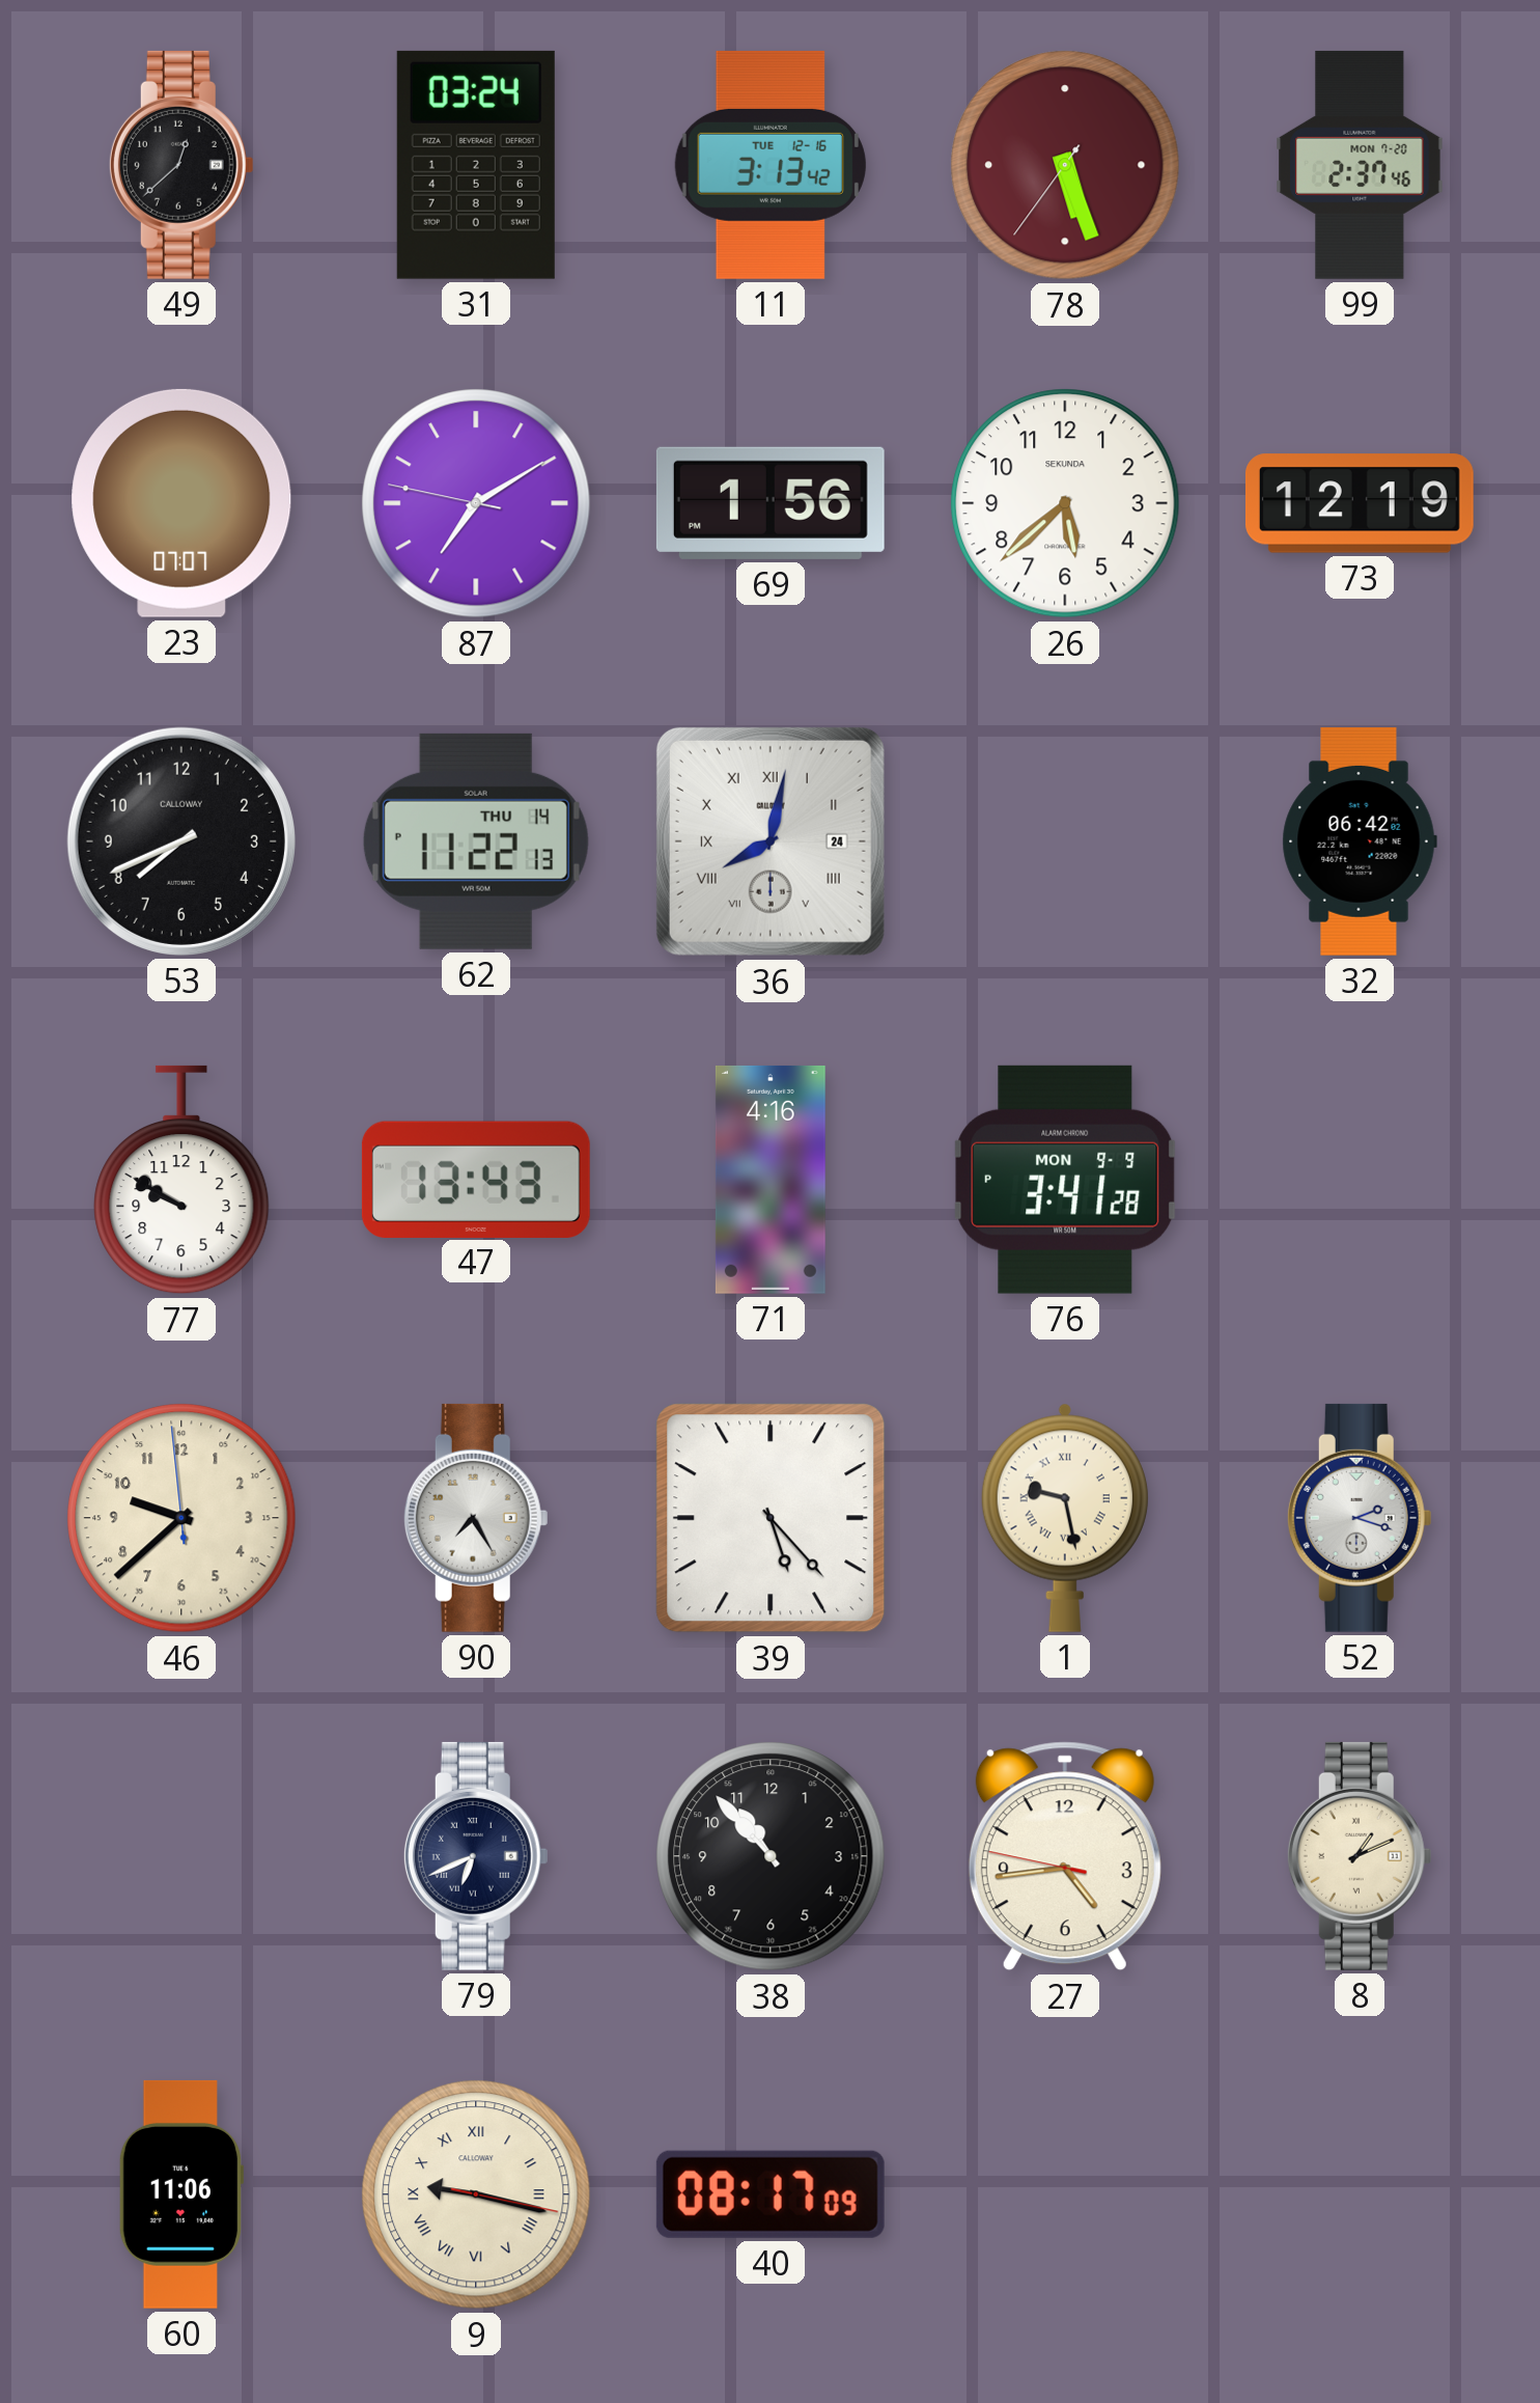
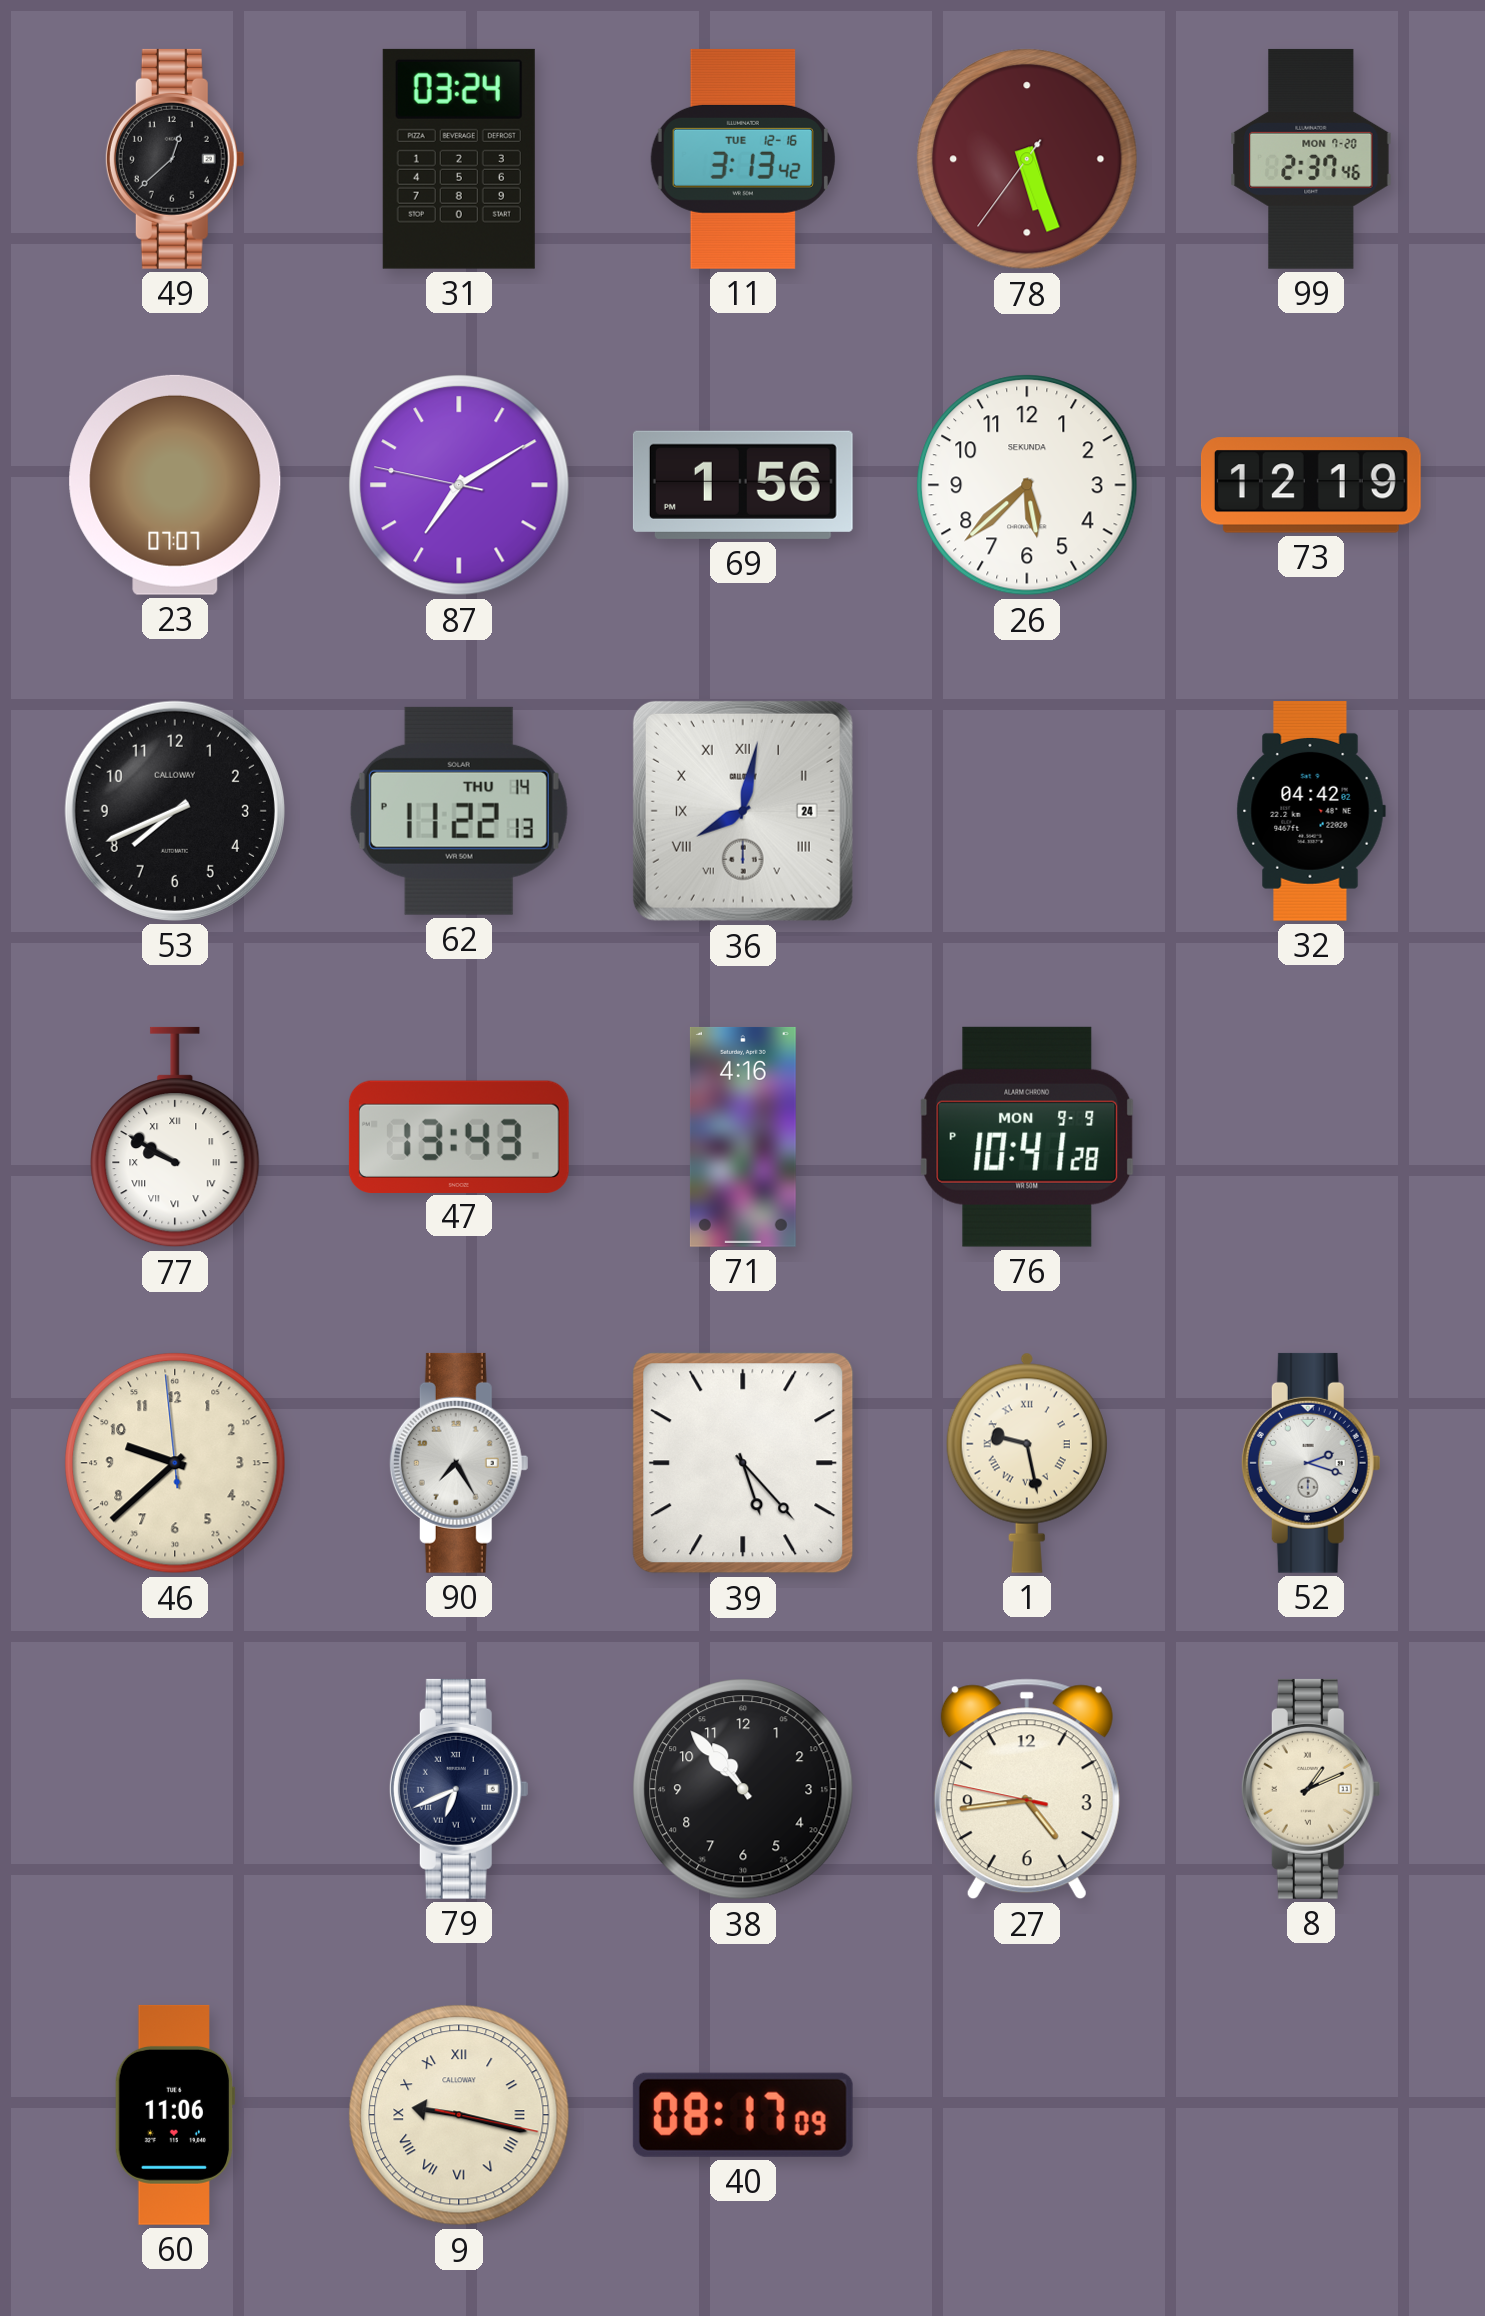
32: 06:42 -> 04:42
77 numerals: Arabic -> Roman
76: 3:41 -> 10:41
